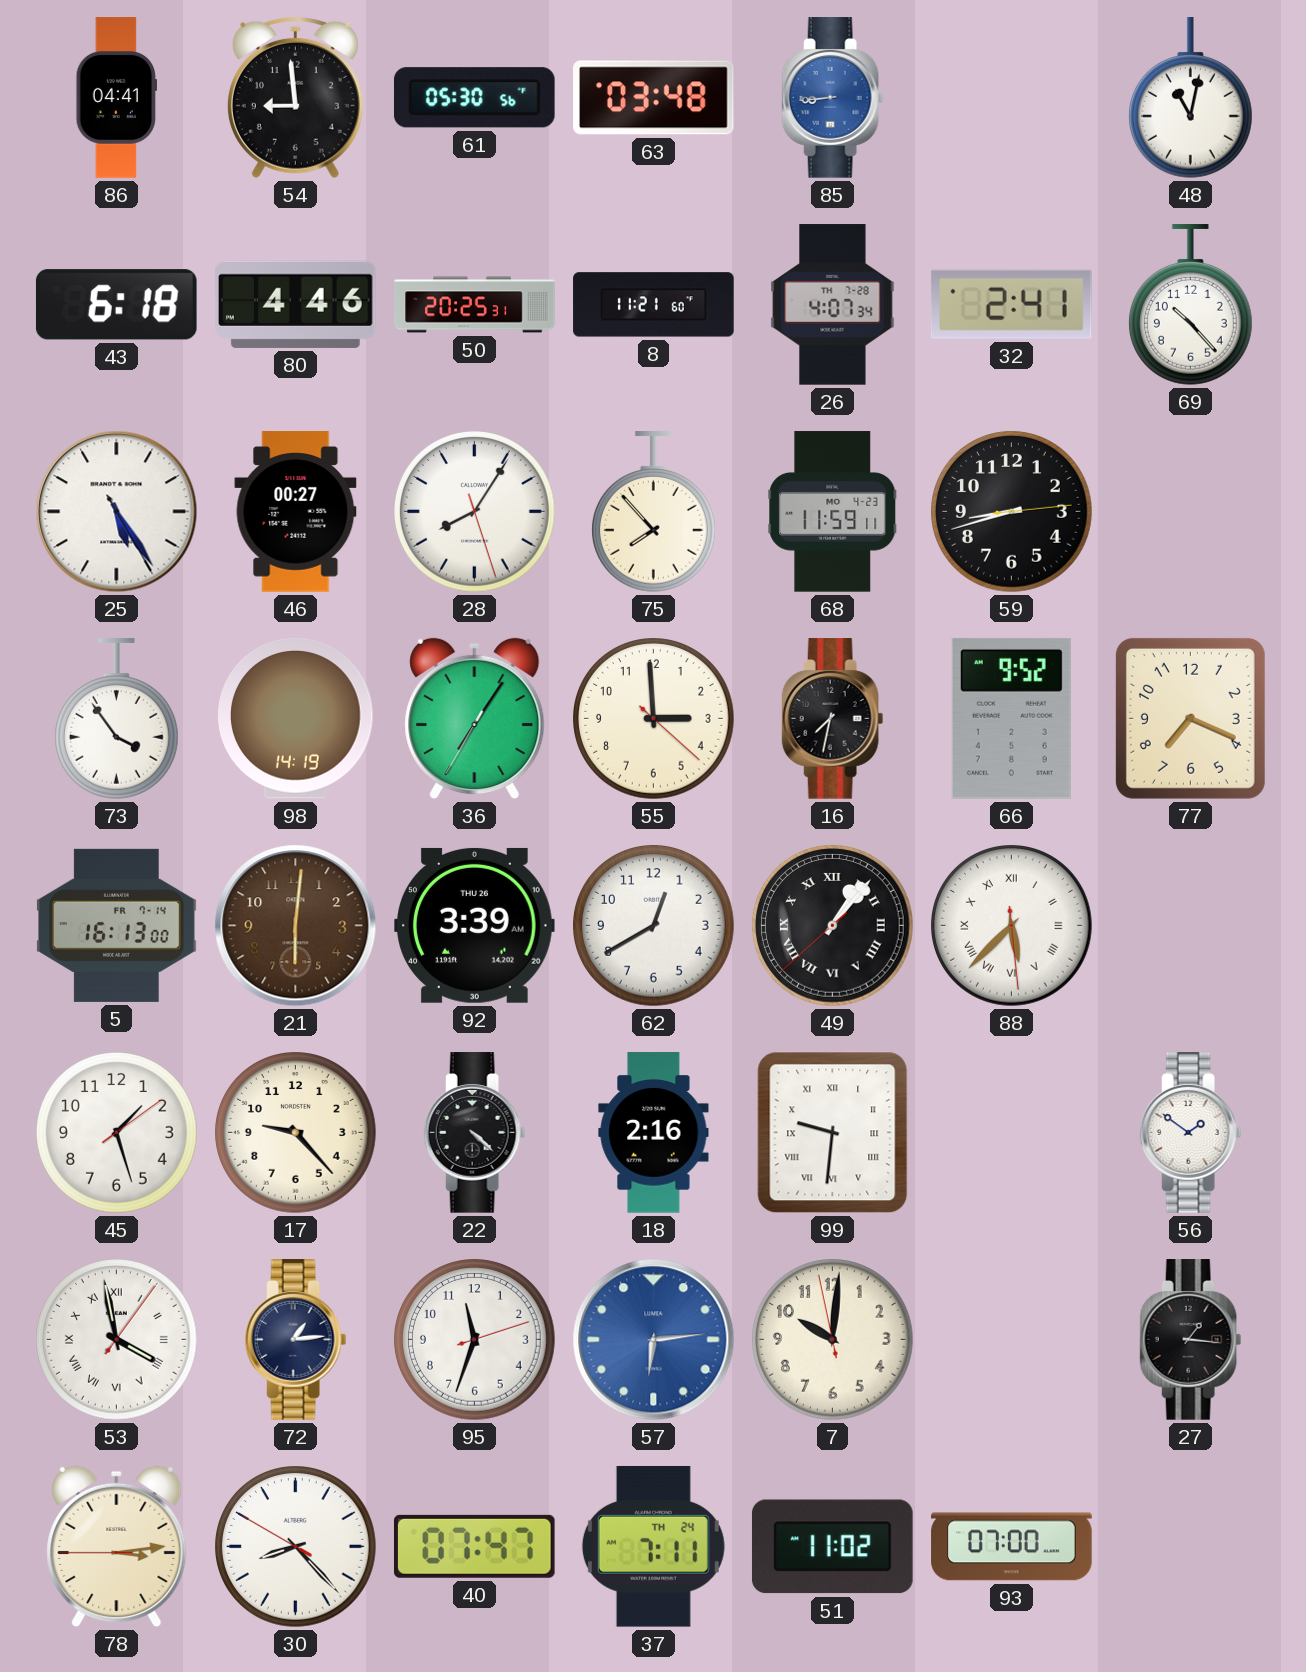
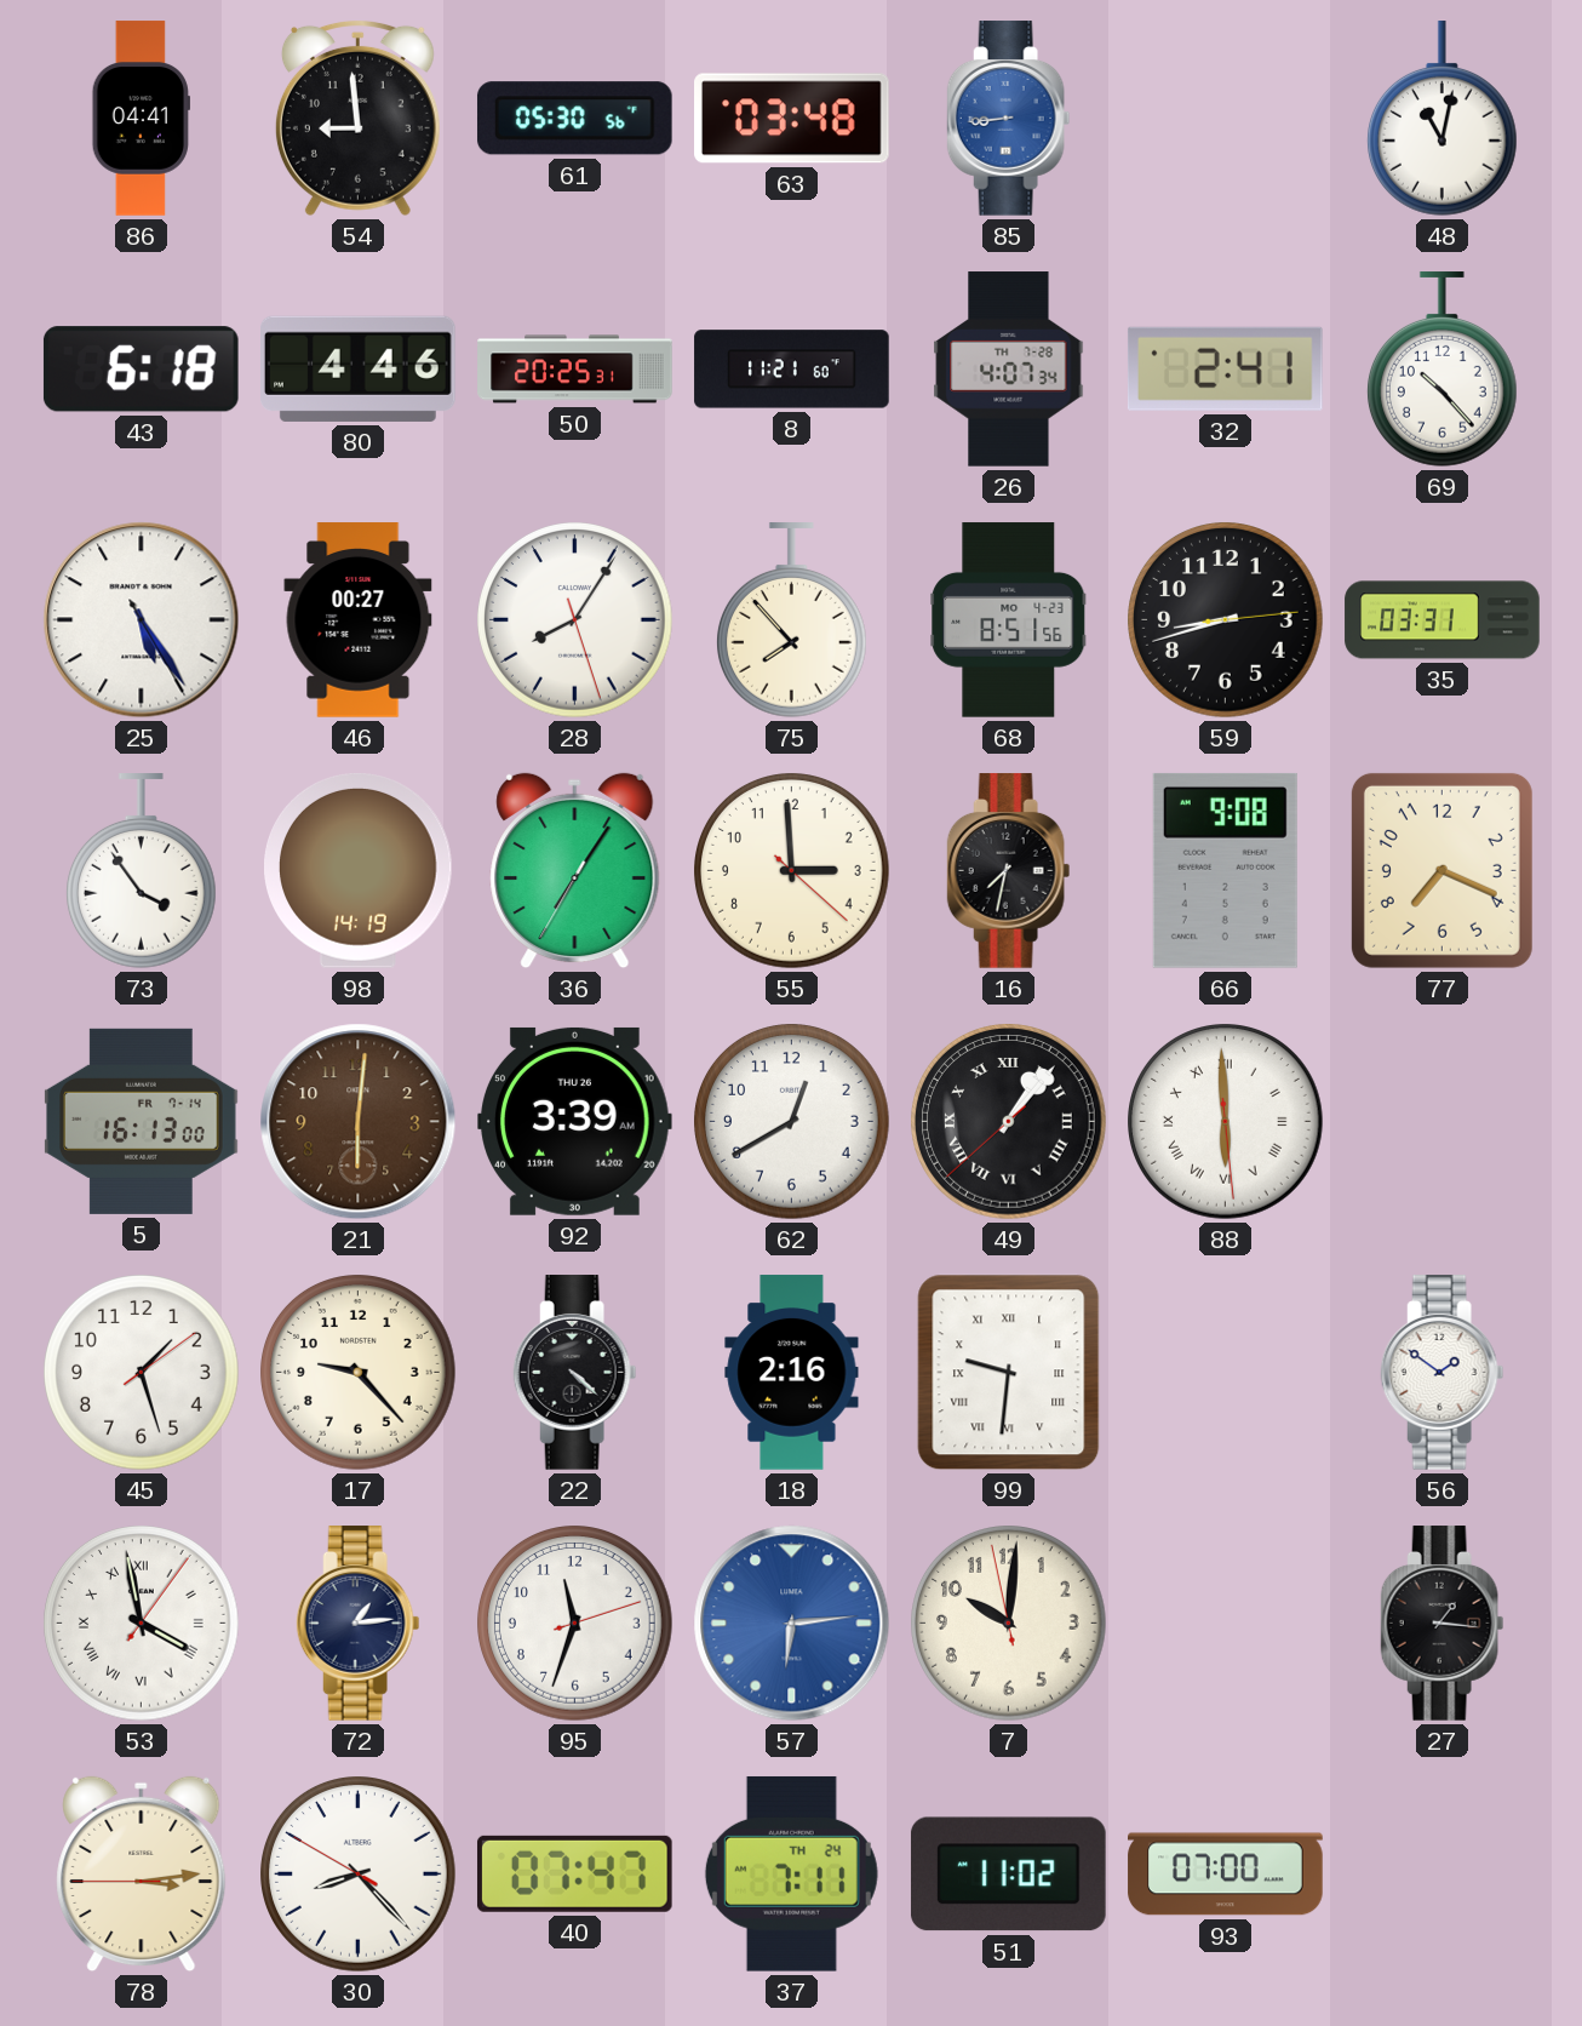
68: 11:59 -> 8:51
35: none -> 03:31
66: 9:52 -> 9:08
88: 5:37 -> 5:59
